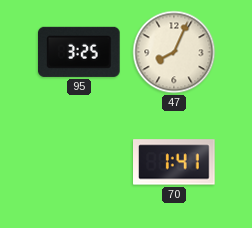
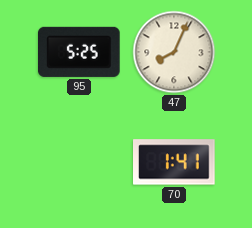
95: 3:25 -> 5:25
